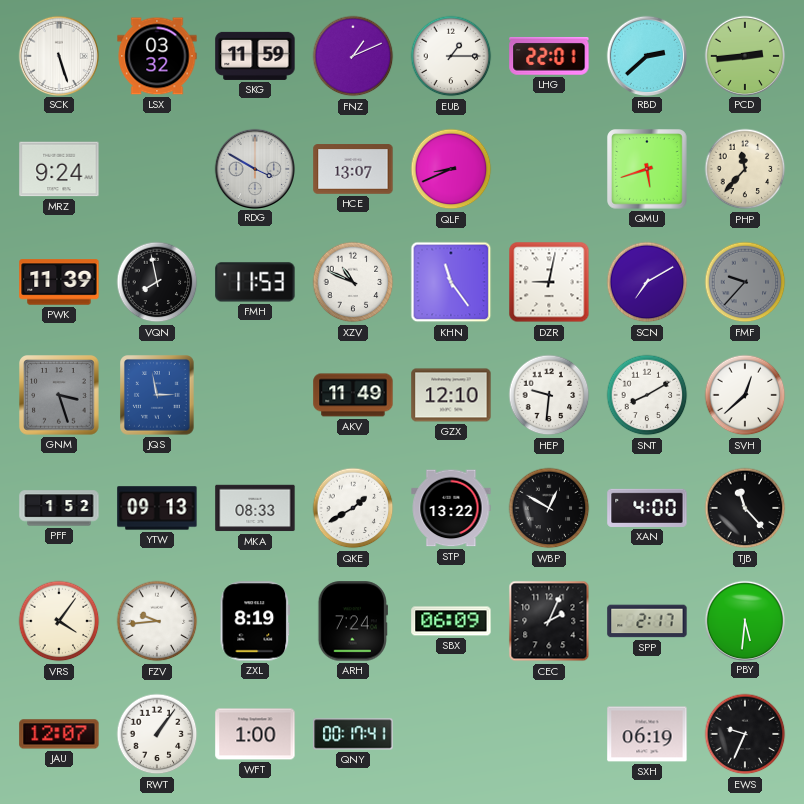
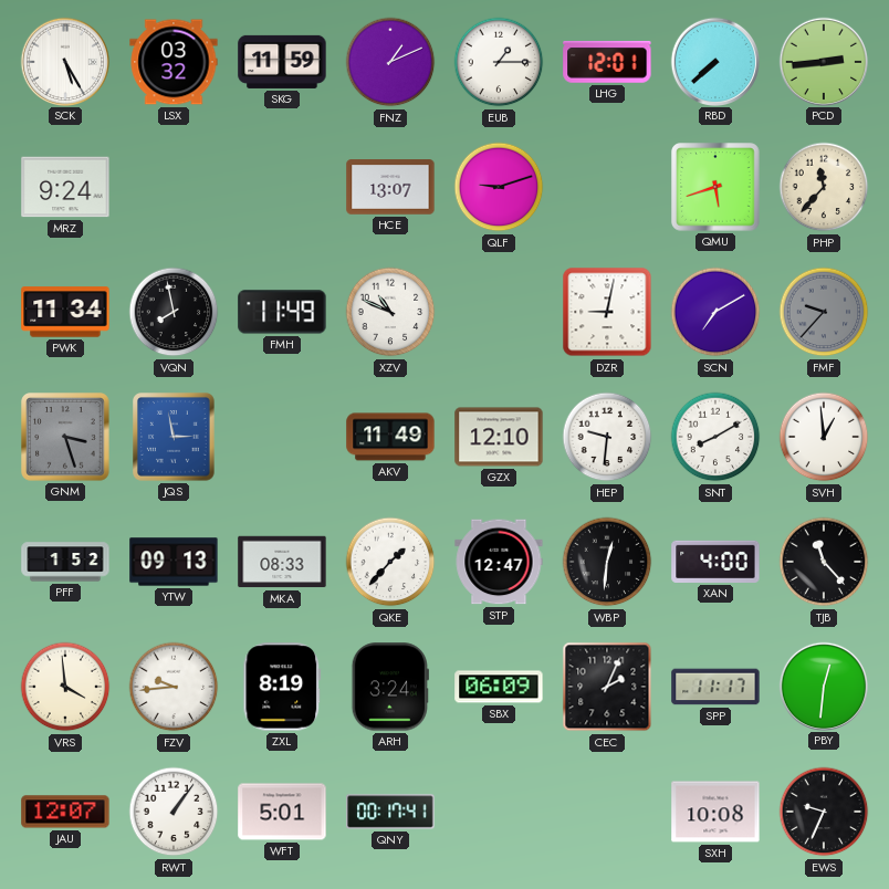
SCK: 5:27 -> 5:25
LHG: 22:01 -> 12:01
RBD: 2:38 -> 7:38
RDG: 3:50 -> none
QLF: 8:41 -> 9:12
PWK: 11:39 -> 11:34
FMH: 11:53 -> 11:49
KHN: 11:24 -> none
SVH: 12:38 -> 12:59
QKE: 1:40 -> 1:37
STP: 13:22 -> 12:47
WBP: 12:50 -> 12:31
VRS: 4:06 -> 3:59
ARH: 7:24 -> 3:24
SPP: 2:17 -> 11:17
PBY: 5:31 -> 12:31
WFT: 1:00 -> 5:01
SXH: 06:19 -> 10:08
